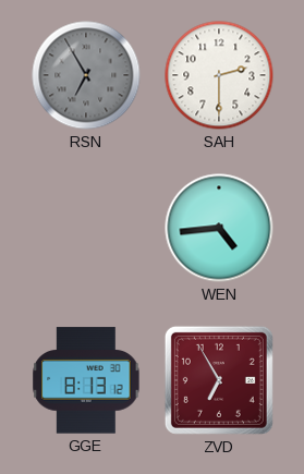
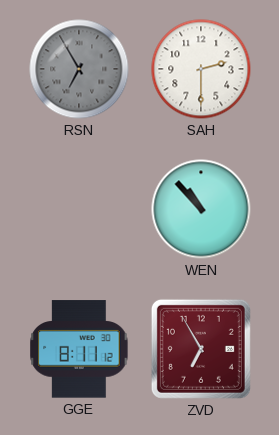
WEN: 4:44 -> 10:53
GGE: 8:13 -> 8:11
